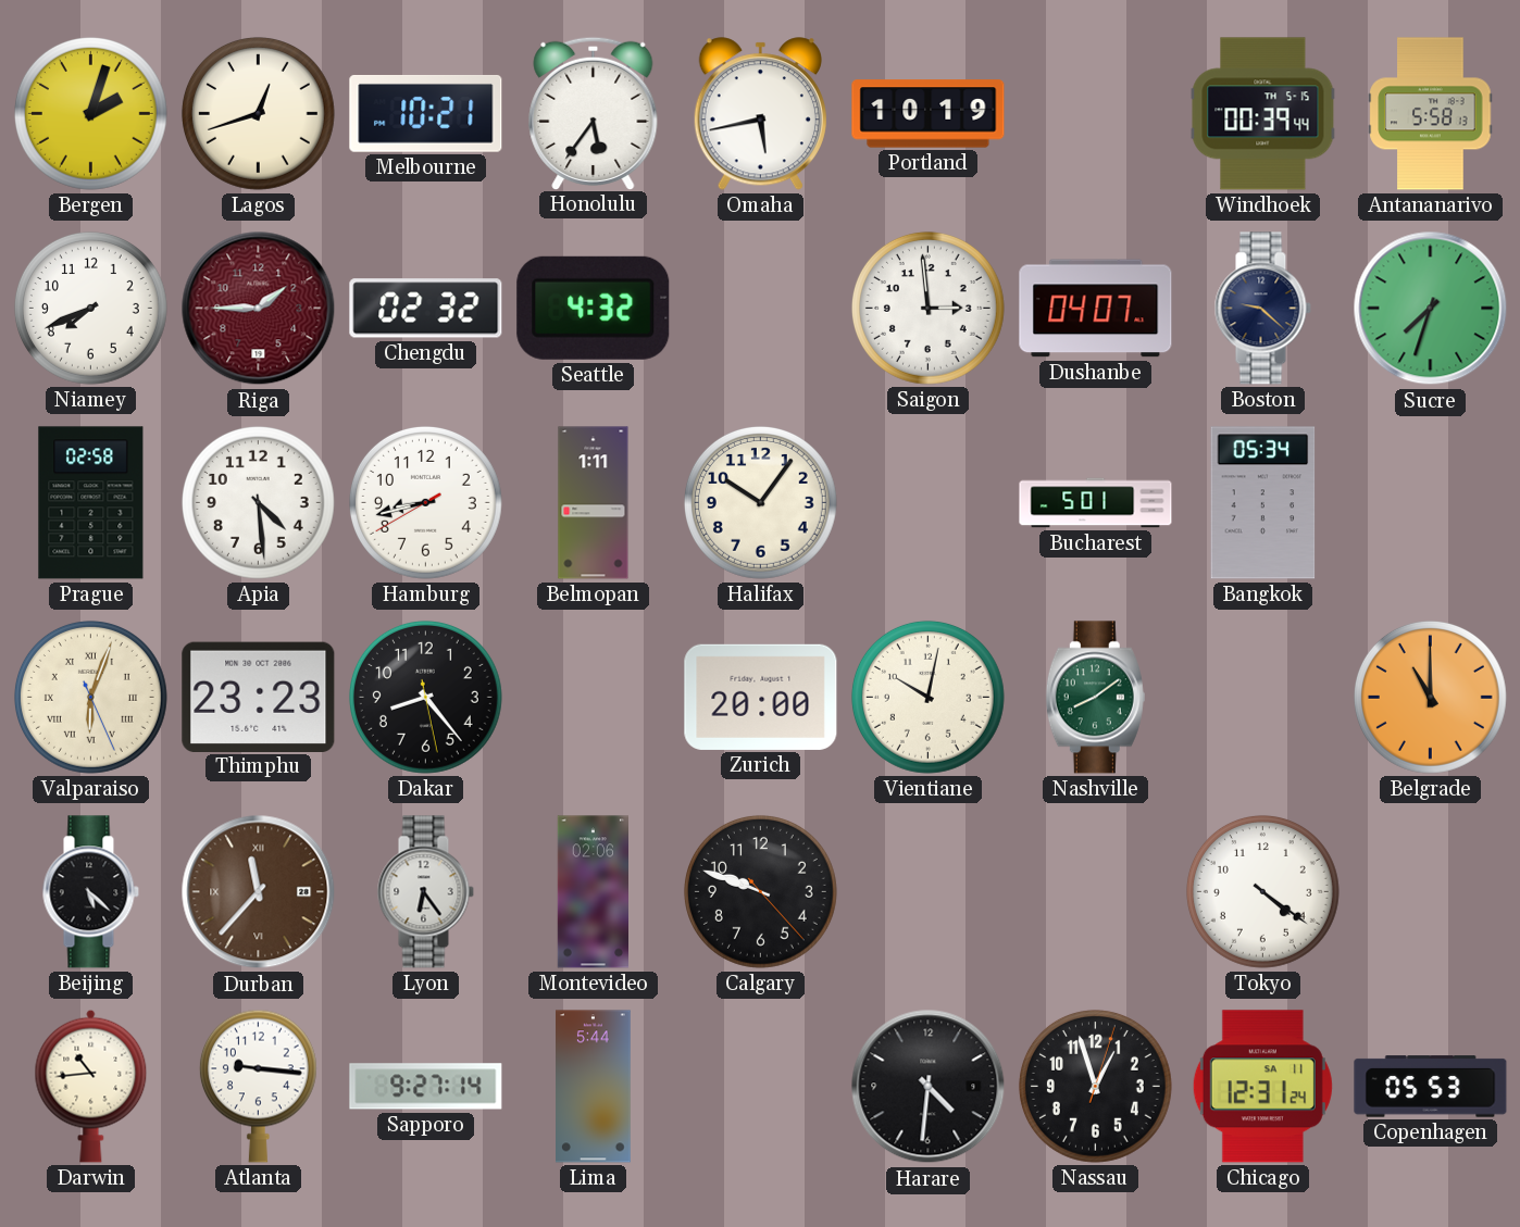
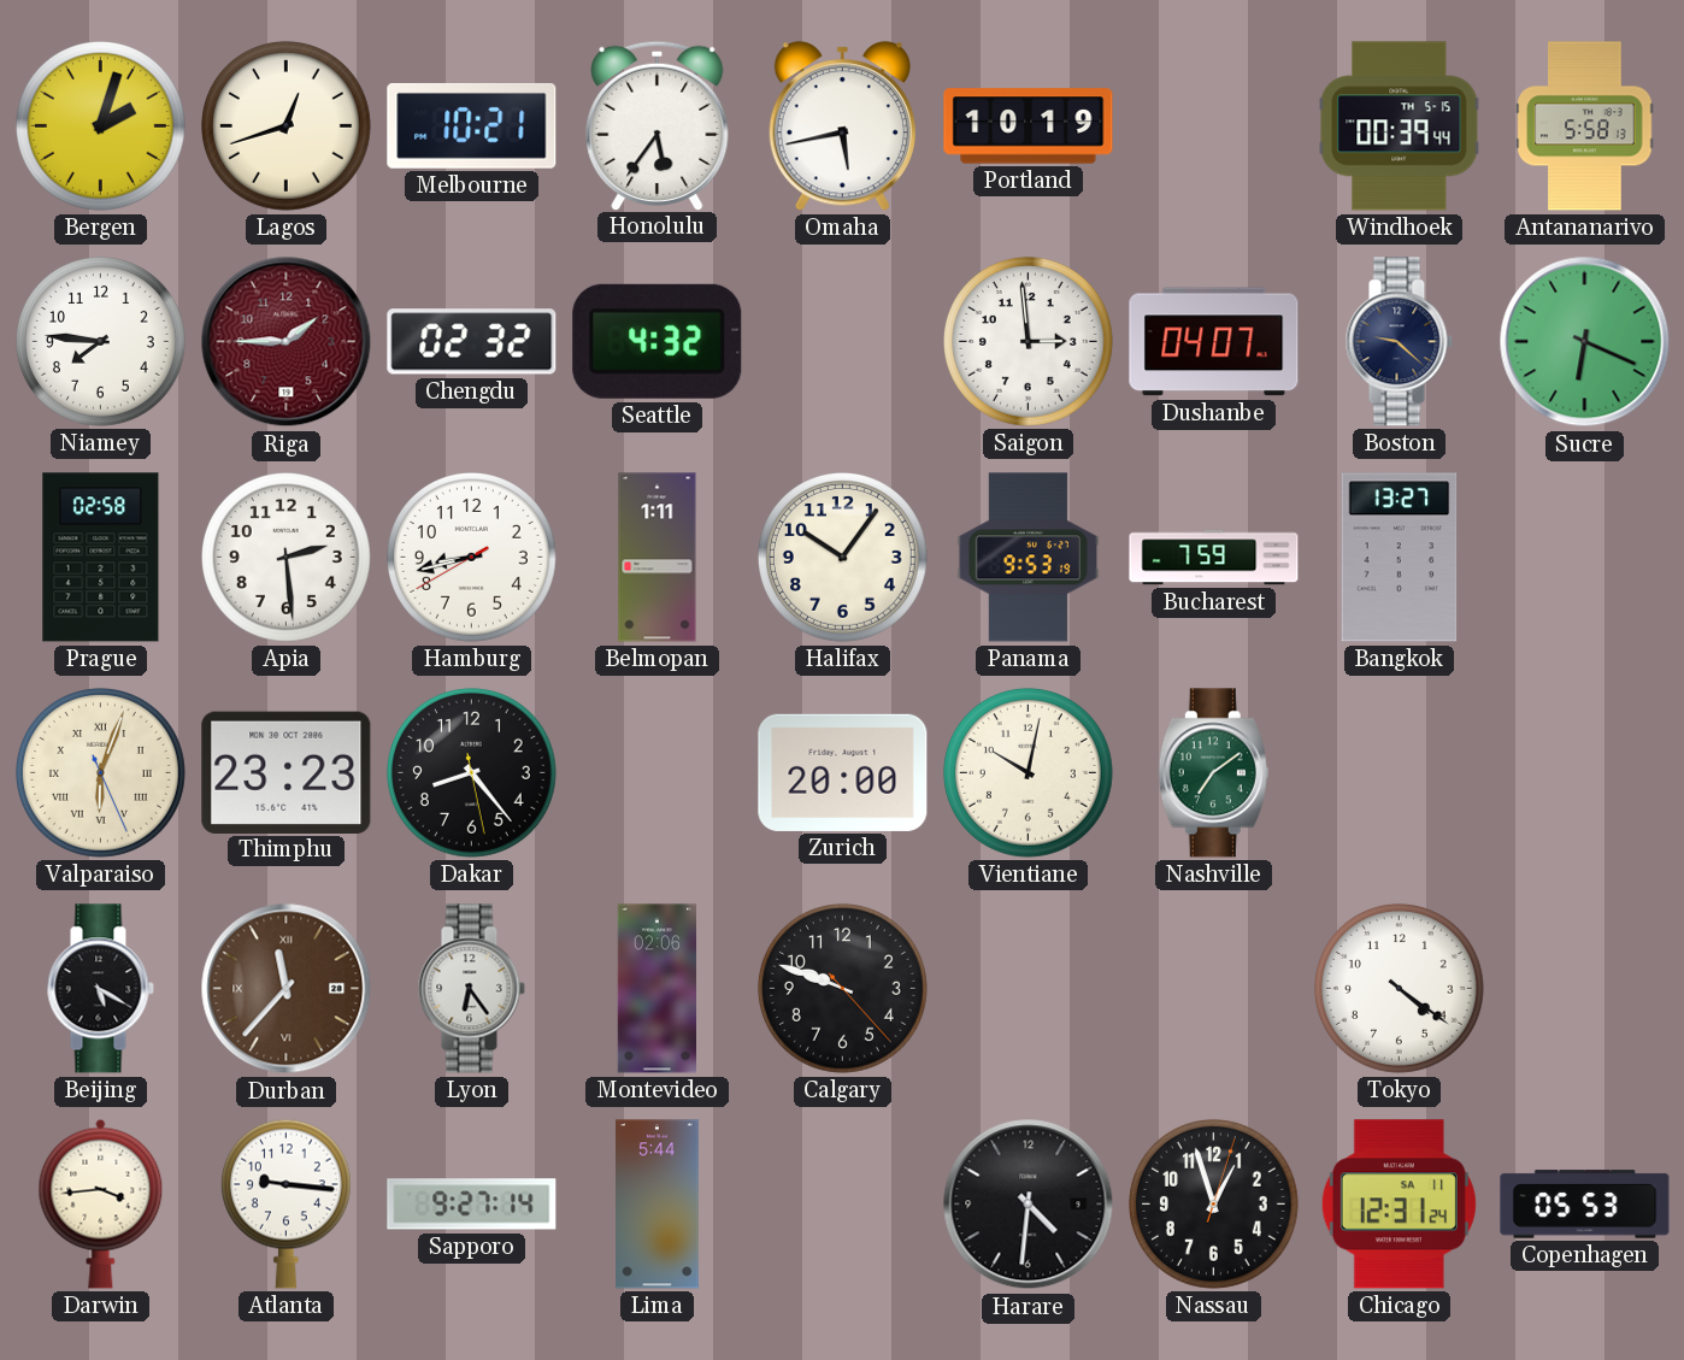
Niamey: 7:41 -> 7:46
Sucre: 7:33 -> 6:19
Apia: 4:29 -> 2:29
Panama: none -> 9:53
Bucharest: 5:01 -> 7:59
Bangkok: 05:34 -> 13:27
Nashville: 8:09 -> 7:09
Belgrade: 11:00 -> none
Beijing: 5:22 -> 5:20
Darwin: 10:44 -> 3:44
